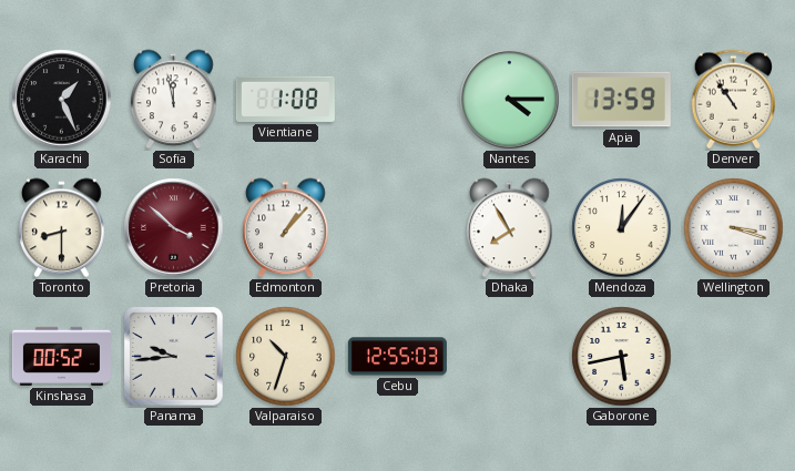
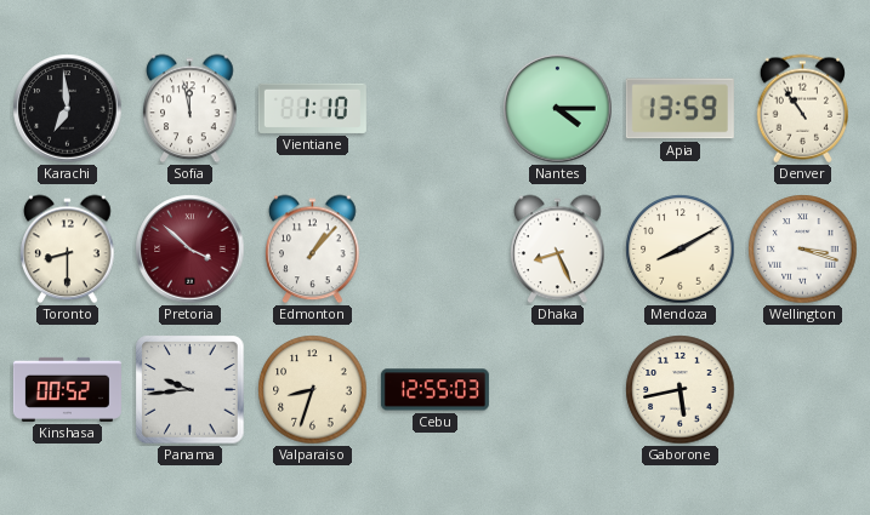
Karachi: 1:26 -> 6:59
Vientiane: 1:08 -> 1:10
Dhaka: 7:55 -> 8:26
Mendoza: 12:06 -> 8:10
Valparaiso: 10:33 -> 8:33
